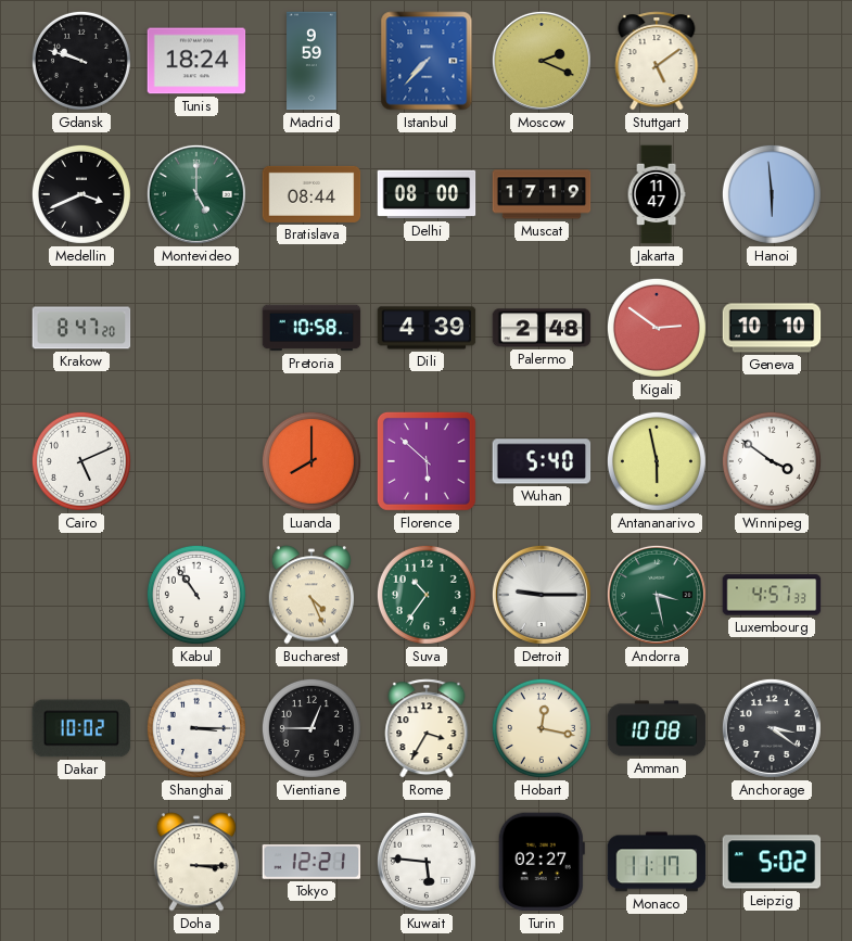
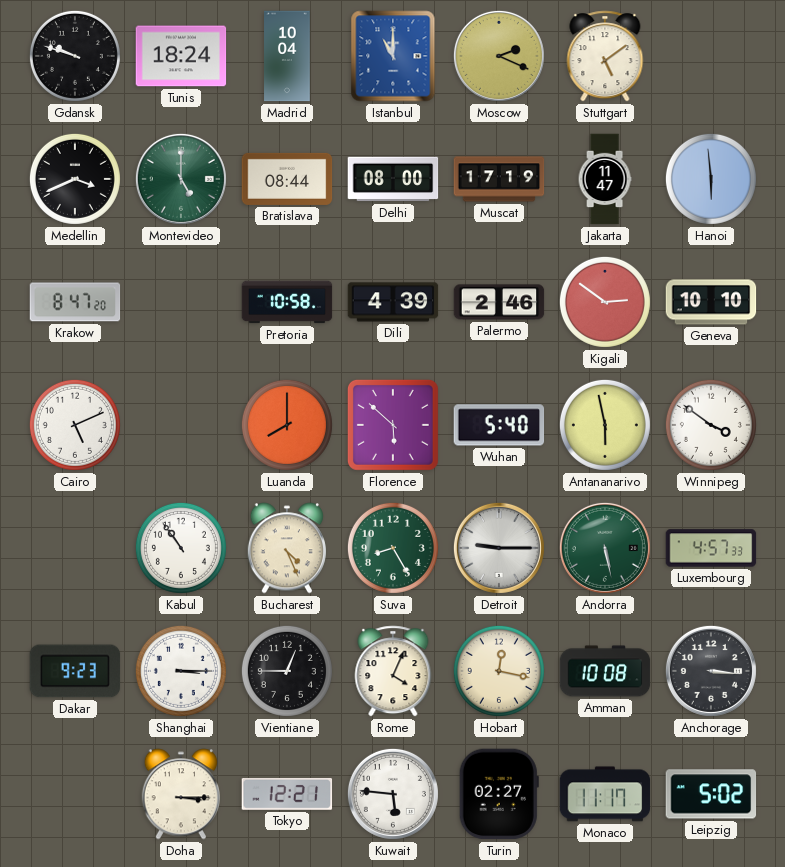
Madrid: 9:59 -> 10:04
Istanbul: 7:37 -> 11:00
Palermo: 2:48 -> 2:46
Suva: 10:36 -> 8:25
Andorra: 3:28 -> 5:28
Dakar: 10:02 -> 9:23
Rome: 3:35 -> 4:04
Anchorage: 3:21 -> 3:16
